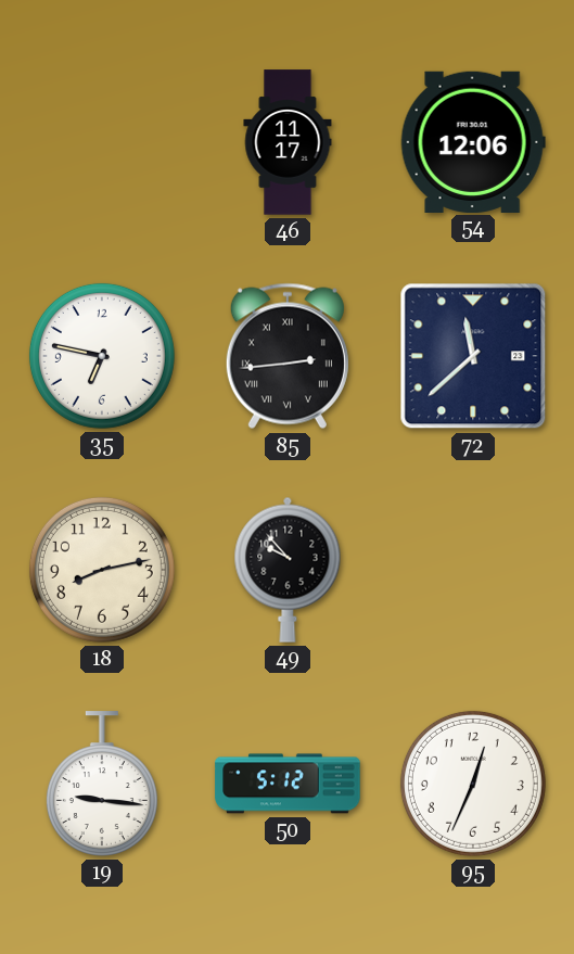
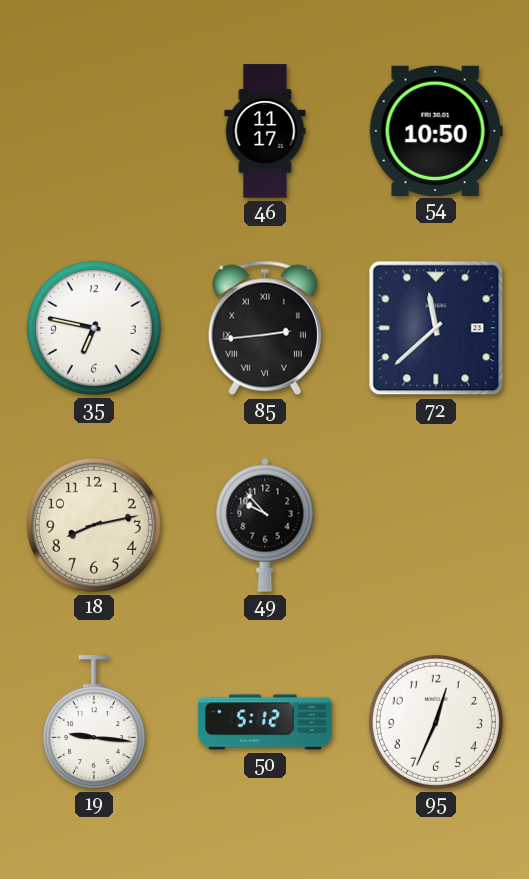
54: 12:06 -> 10:50
